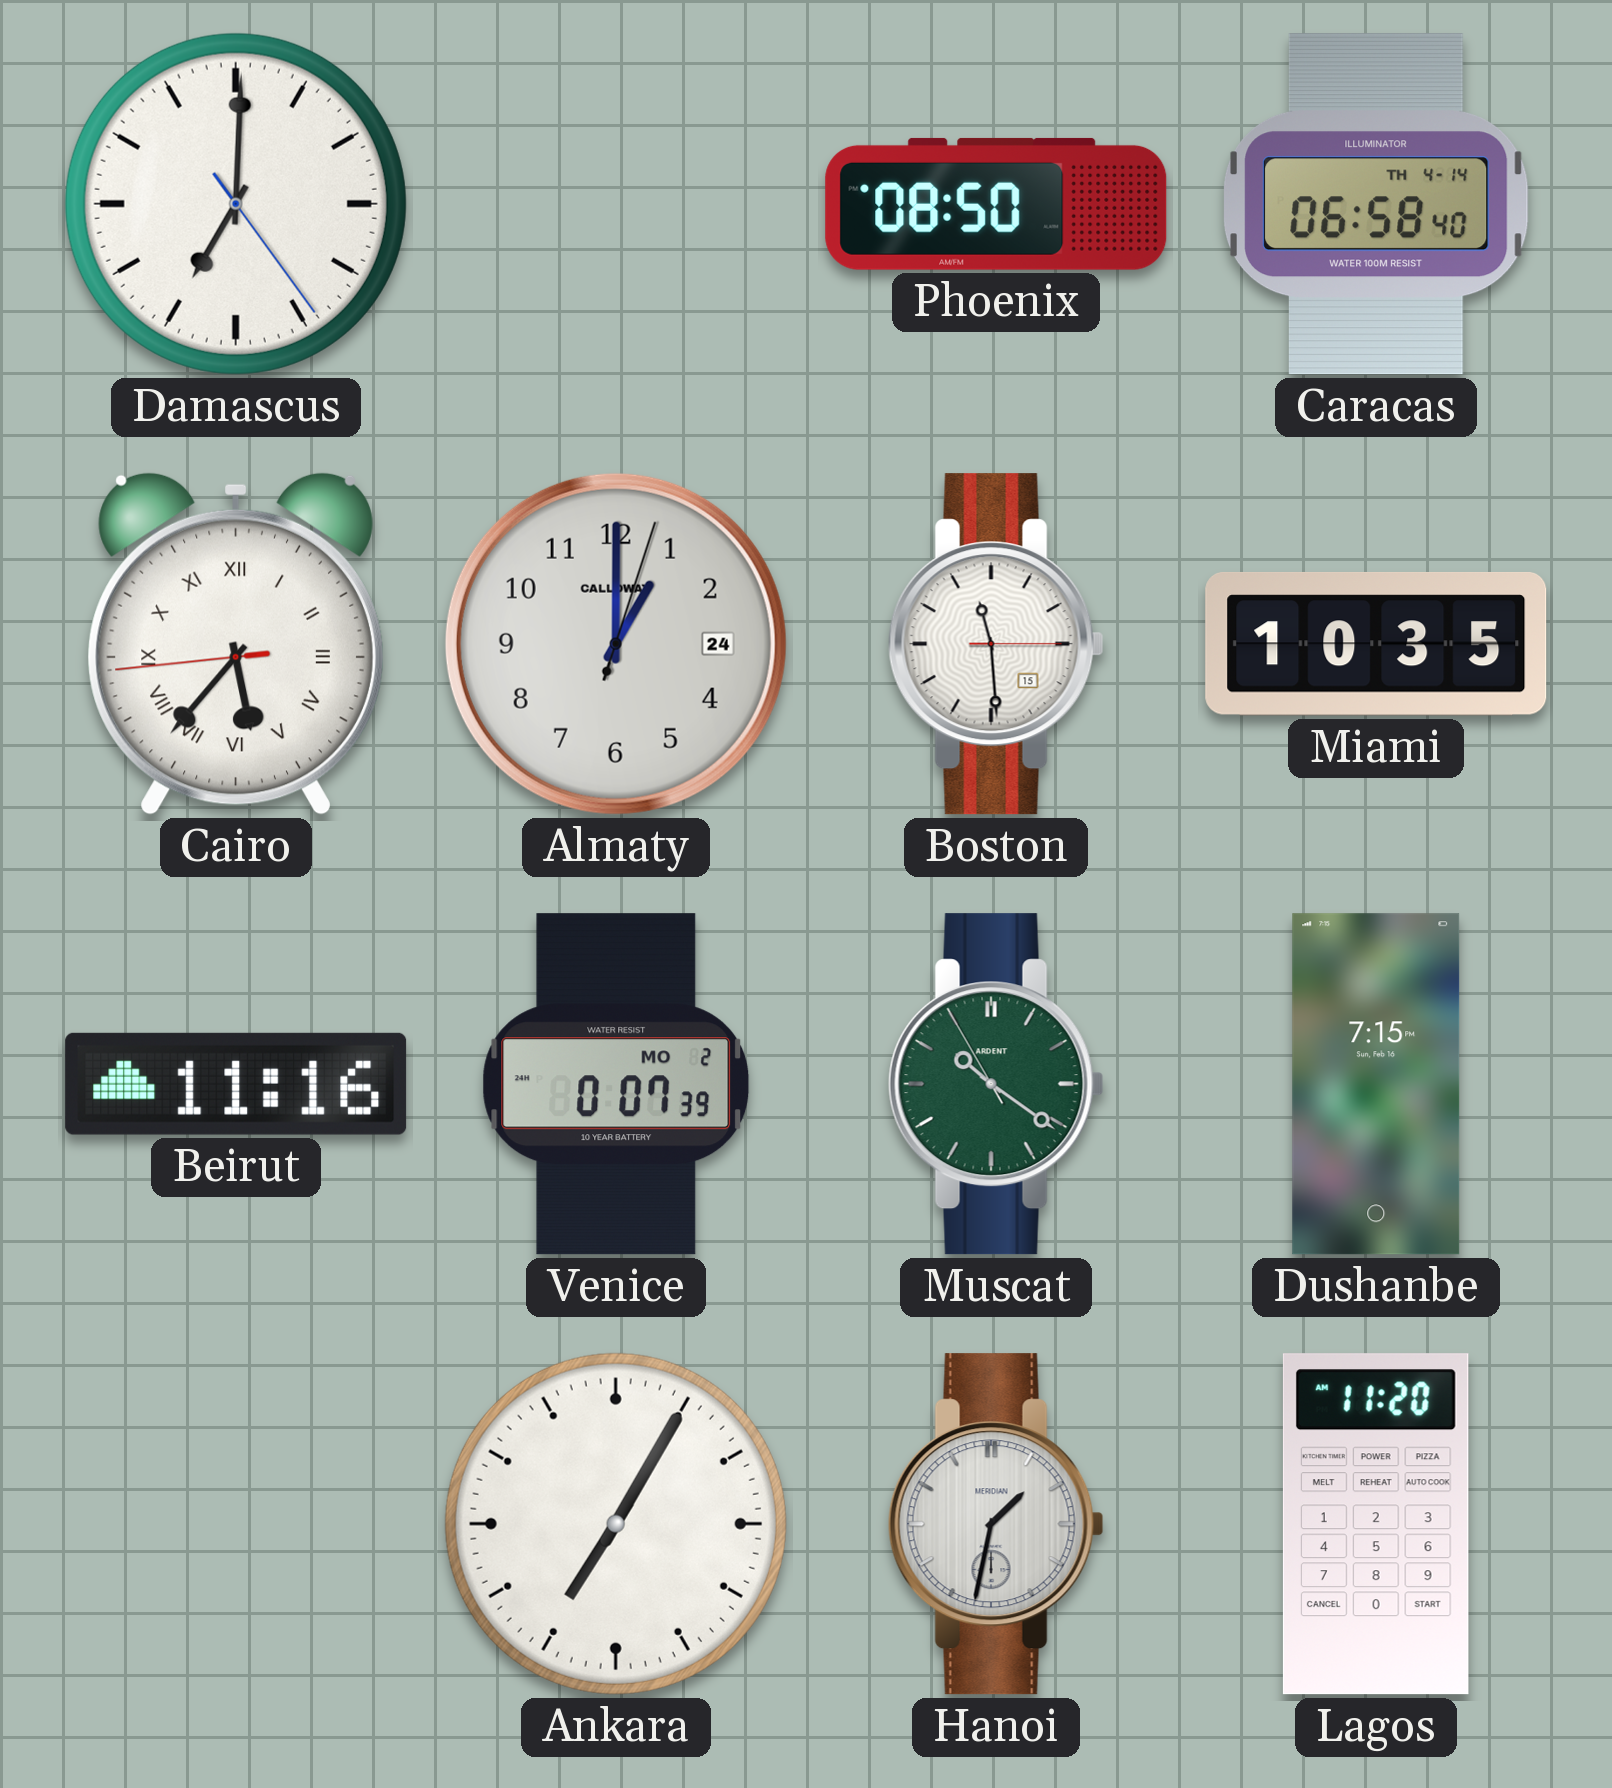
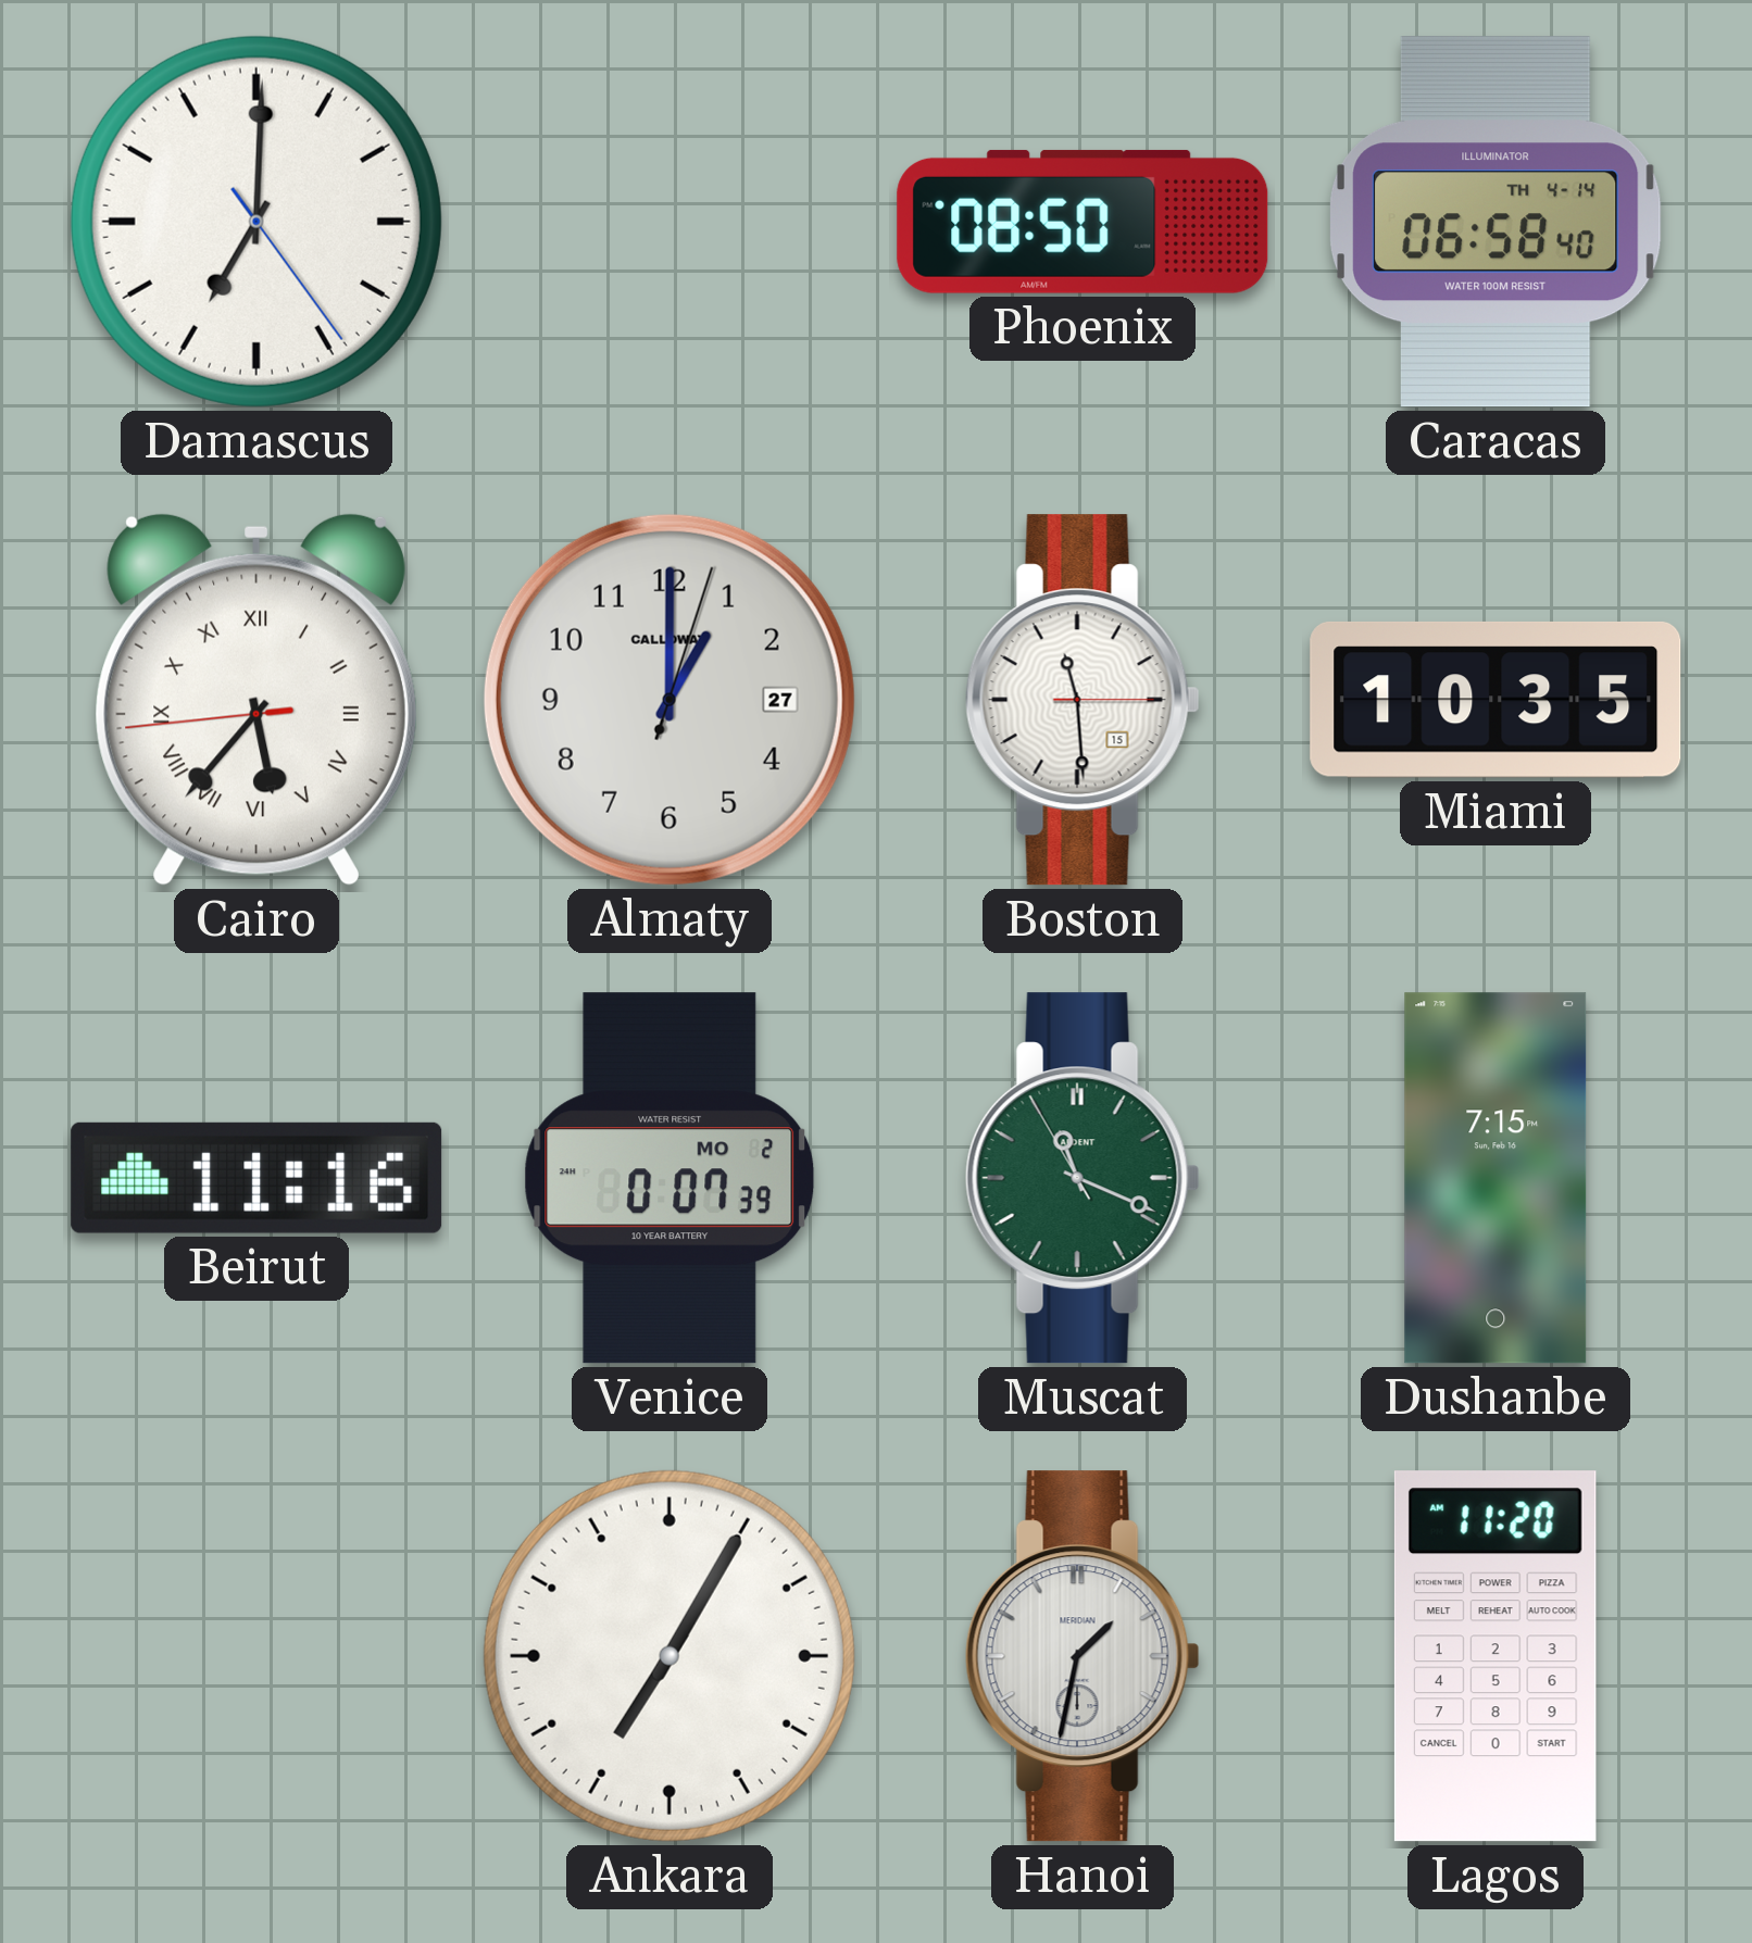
Almaty date: 24 -> 27
Muscat: 10:20 -> 11:18
